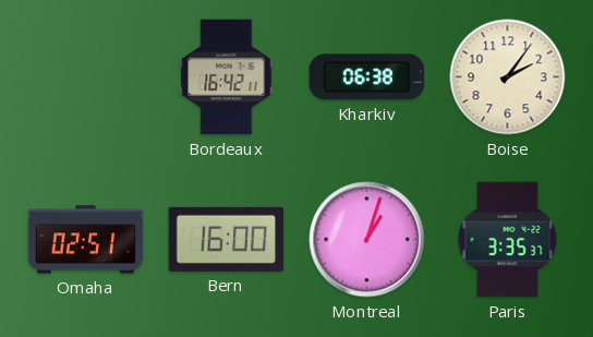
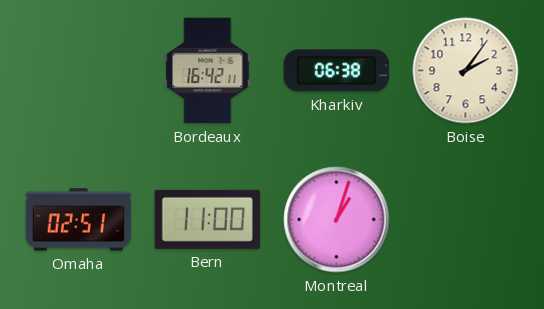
Bern: 16:00 -> 11:00
Paris: 3:35 -> none
